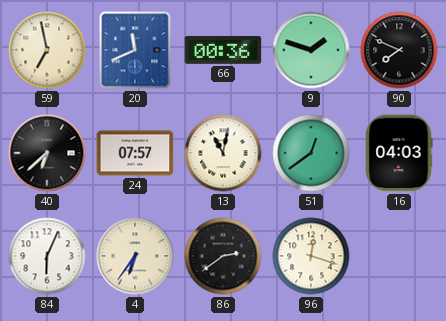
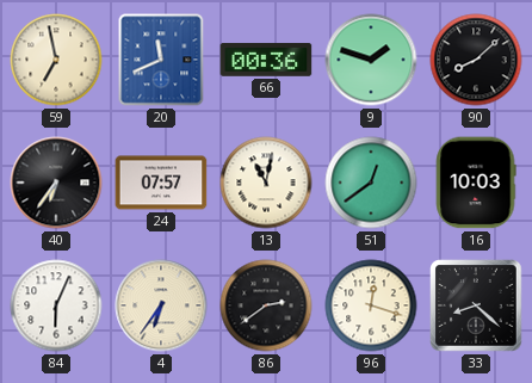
90: 7:49 -> 8:08
40: 6:38 -> 6:36
16: 04:03 -> 10:03
33: none -> 8:22
